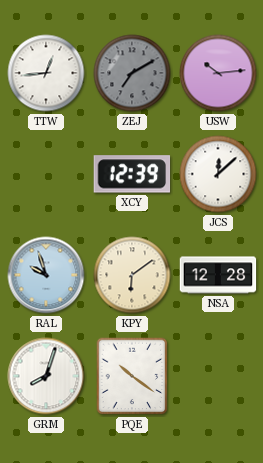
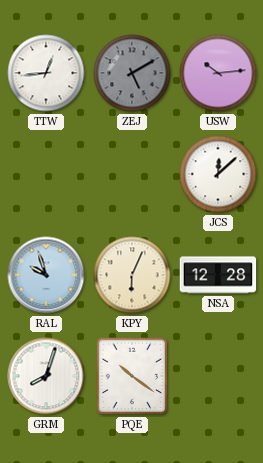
ZEJ: 7:10 -> 5:10
XCY: 12:39 -> none
KPY: 6:09 -> 6:04
